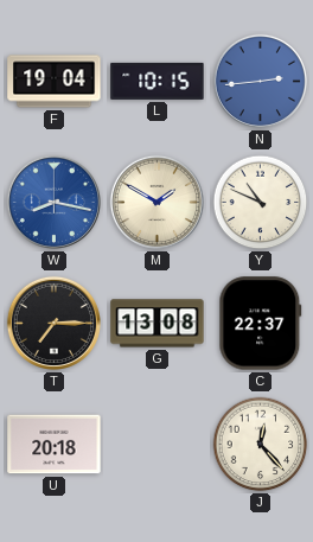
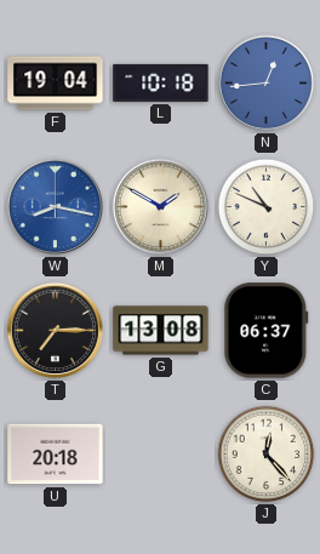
L: 10:15 -> 10:18
N: 2:44 -> 12:44
C: 22:37 -> 06:37
